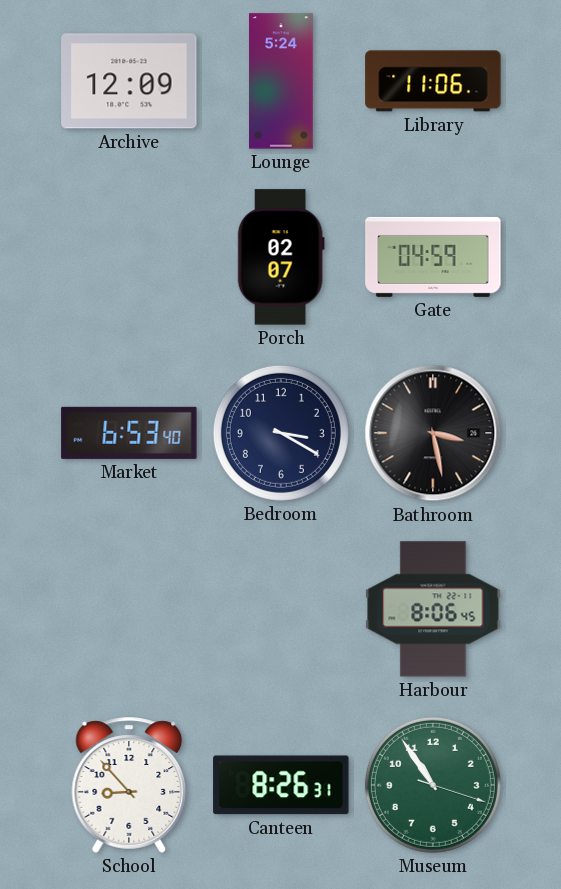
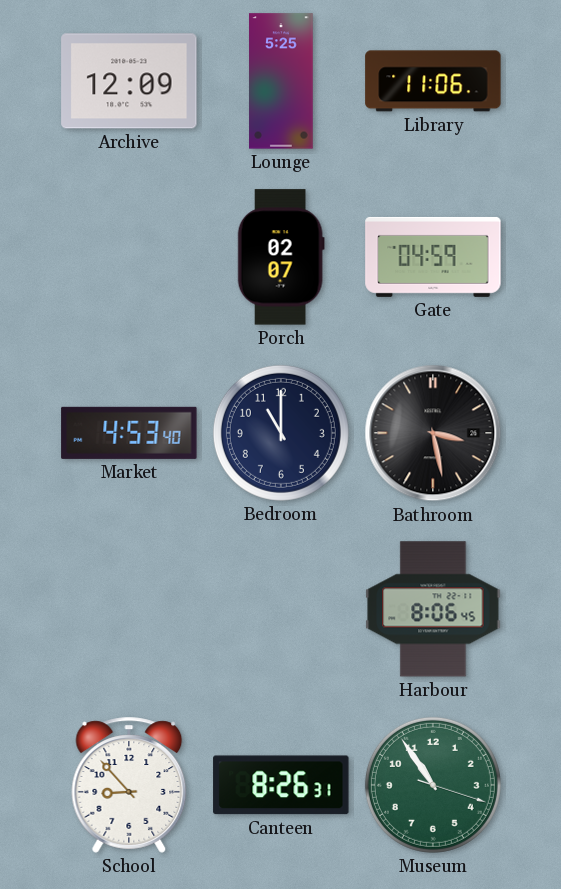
Lounge: 5:24 -> 5:25
Market: 6:53 -> 4:53
Bedroom: 3:20 -> 11:00
